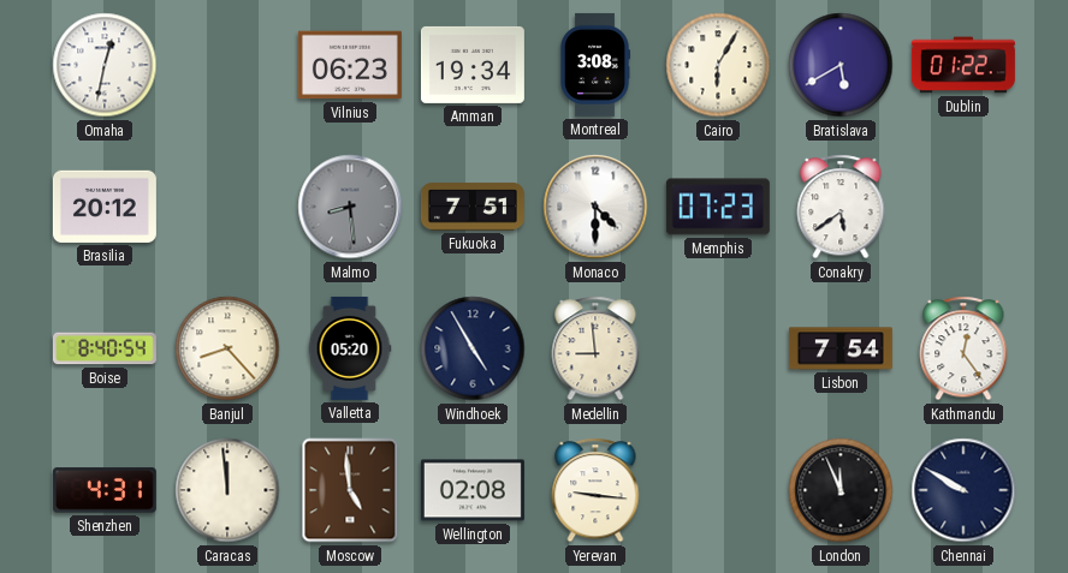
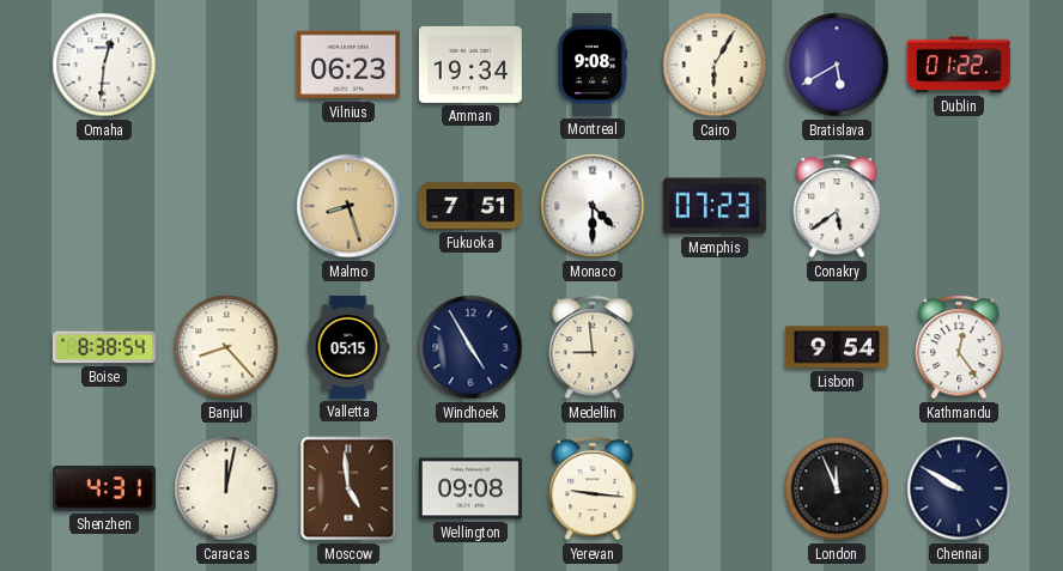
Omaha: 12:32 -> 12:31
Montreal: 3:08 -> 9:08
Brasilia: 20:12 -> none
Malmo: 8:29 -> 8:27
Malmo dial: grey -> champagne
Boise: 8:40 -> 8:38
Valletta: 05:20 -> 05:15
Lisbon: 7:54 -> 9:54
Caracas: 11:59 -> 12:02
Wellington: 02:08 -> 09:08
